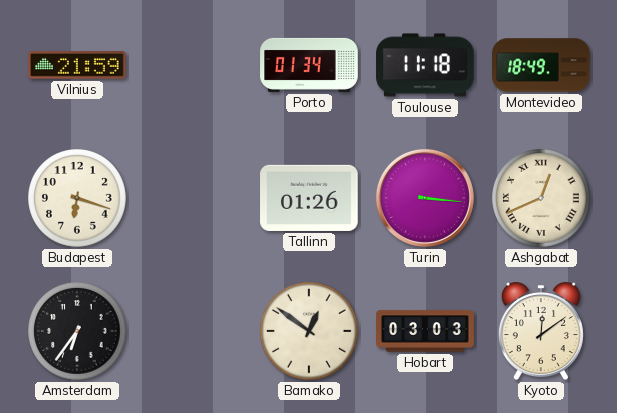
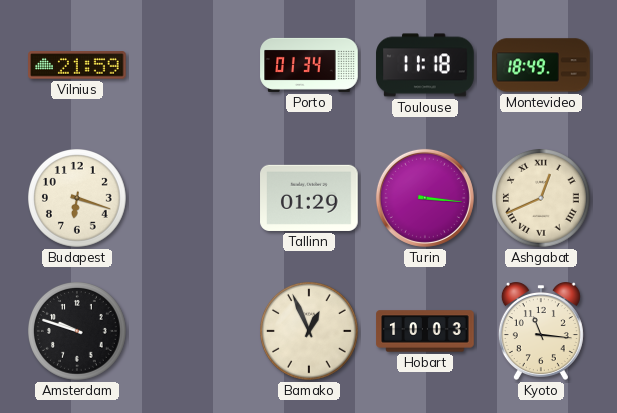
Tallinn: 01:26 -> 01:29
Amsterdam: 6:36 -> 9:48
Bamako: 12:51 -> 12:56
Hobart: 03:03 -> 10:03
Kyoto: 12:09 -> 11:16
